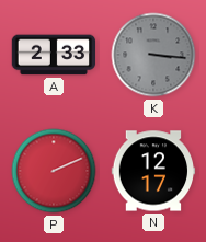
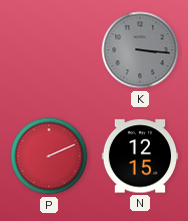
A: 2:33 -> none
N: 12:17 -> 12:15
